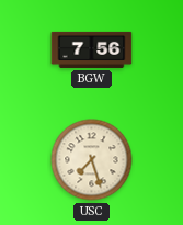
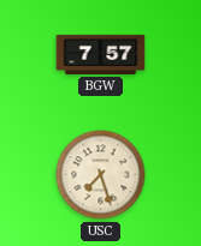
BGW: 7:56 -> 7:57
